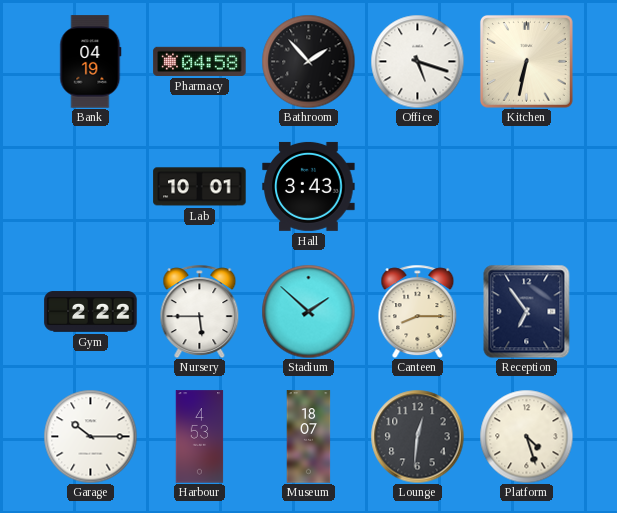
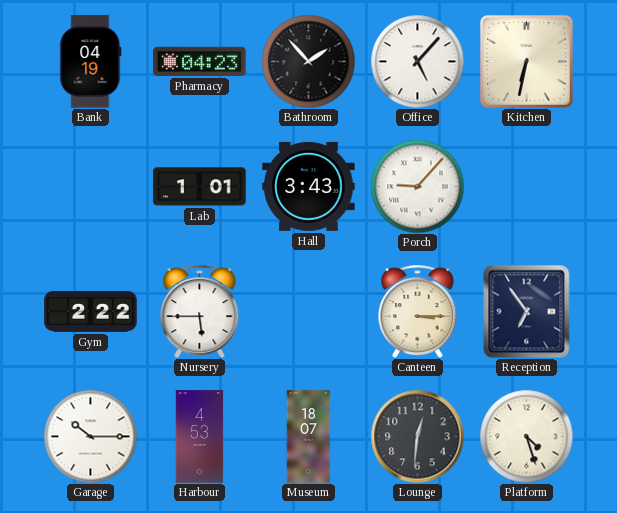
Pharmacy: 04:58 -> 04:23
Office: 5:18 -> 5:07
Lab: 10:01 -> 1:01
Porch: none -> 9:07
Stadium: 1:52 -> none
Canteen: 8:15 -> 3:15
